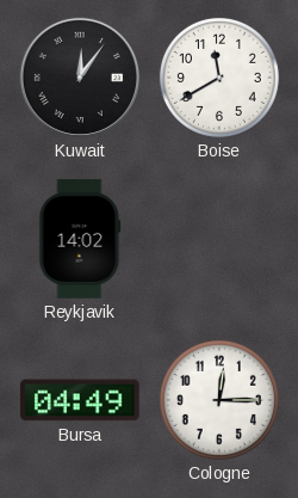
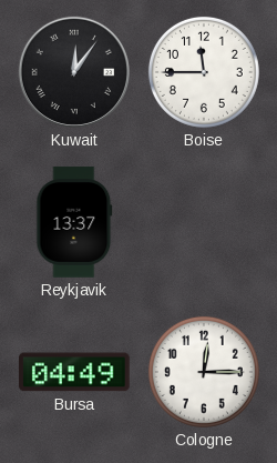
Boise: 11:40 -> 11:45
Reykjavik: 14:02 -> 13:37
